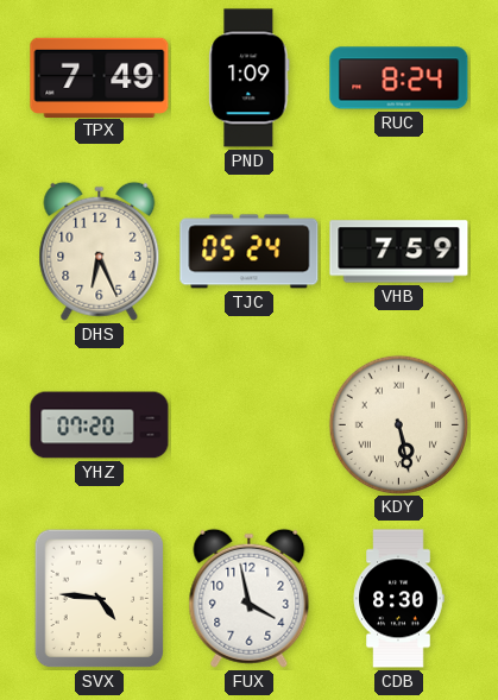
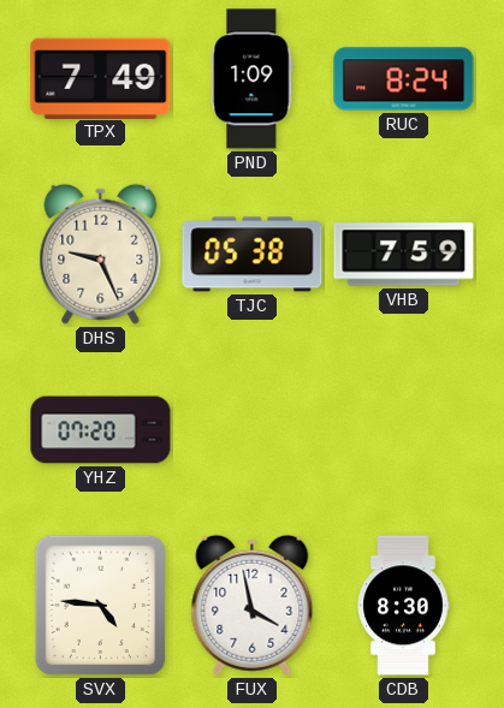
DHS: 6:26 -> 9:26
TJC: 05:24 -> 05:38
KDY: 5:28 -> none
